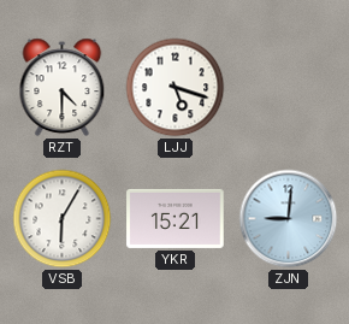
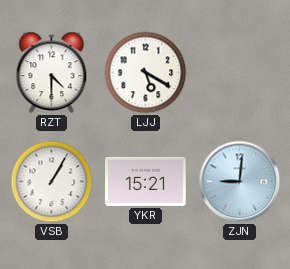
LJJ: 5:18 -> 5:20
VSB: 6:05 -> 1:05
